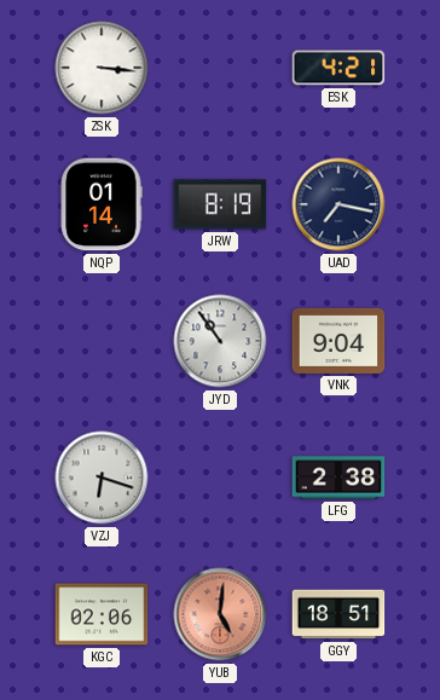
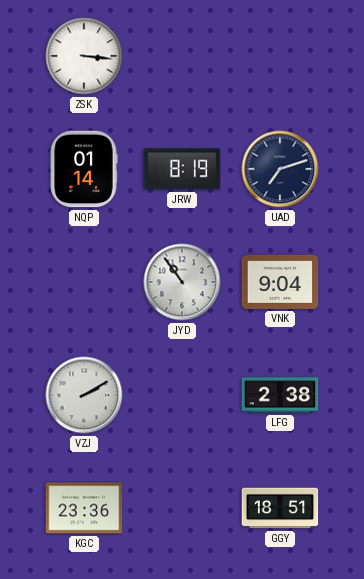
ESK: 4:21 -> none
UAD: 7:17 -> 7:12
VZJ: 6:18 -> 2:10
KGC: 02:06 -> 23:36
YUB: 5:01 -> none
